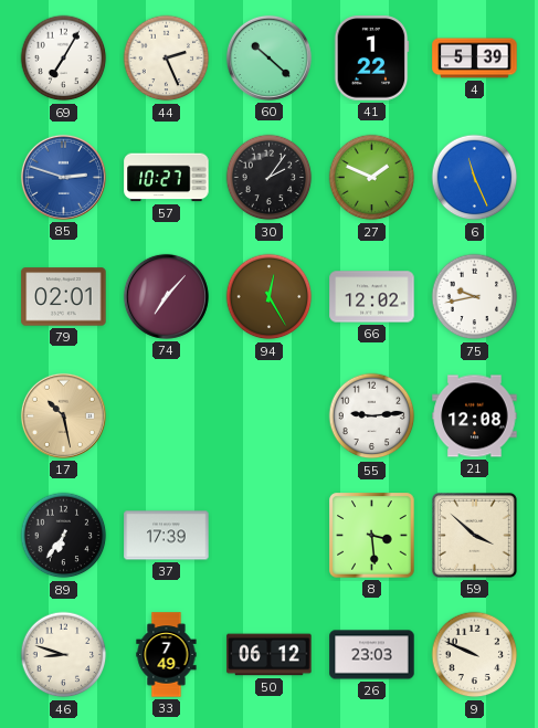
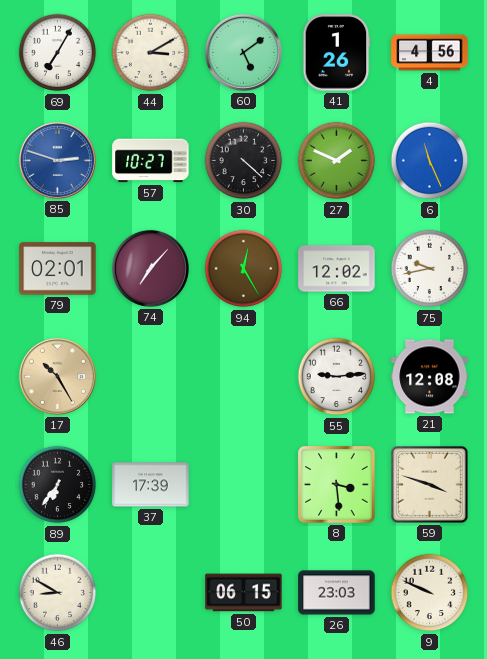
44: 2:26 -> 3:10
60: 10:22 -> 5:09
41: 1:22 -> 1:26
4: 5:39 -> 4:56
30: 2:06 -> 4:22
17: 10:28 -> 10:25
59: 3:52 -> 3:48
46: 8:48 -> 8:50
33: 7:49 -> none
50: 06:12 -> 06:15
